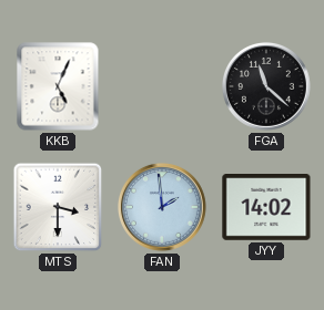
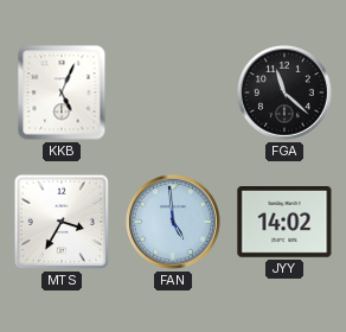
MTS: 3:30 -> 3:35
FAN: 1:59 -> 4:59
